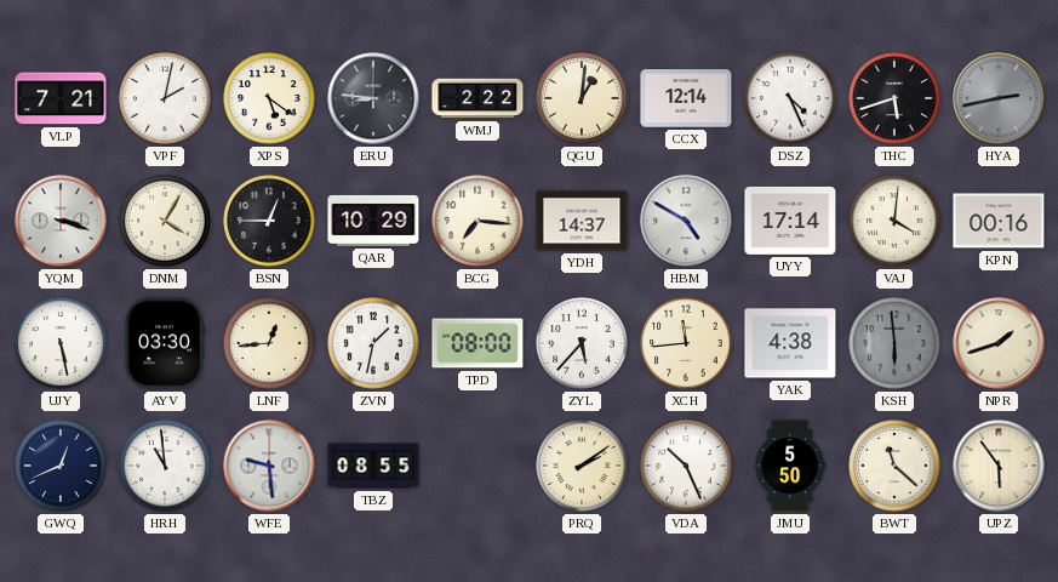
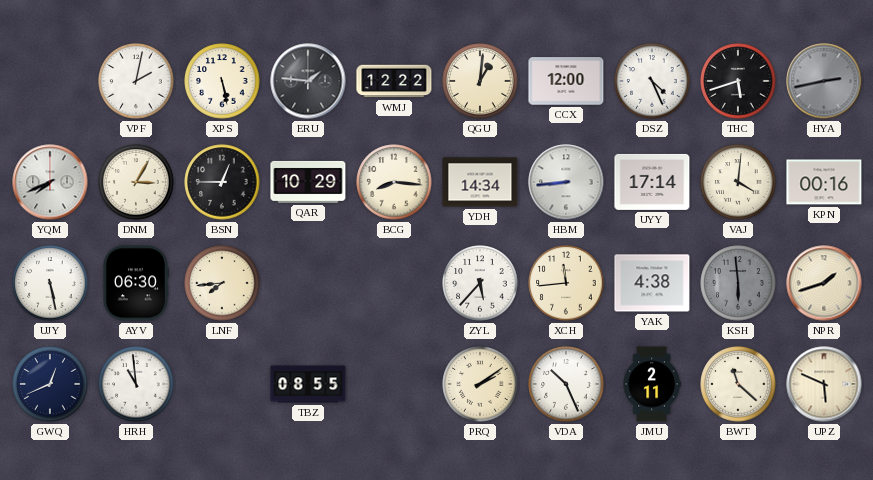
VLP: 7:21 -> none
XPS: 5:21 -> 5:28
ERU: 8:46 -> 1:46
WMJ: 2:22 -> 12:22
CCX: 12:14 -> 12:00
YQM: 3:18 -> 7:41
DNM: 4:05 -> 3:05
BCG: 7:16 -> 8:16
YDH: 14:37 -> 14:34
HBM: 4:50 -> 8:44
AYV: 03:30 -> 06:30
LNF: 12:44 -> 7:44
ZVN: 1:32 -> none
TPD: 08:00 -> none
WFE: 9:29 -> none
JMU: 5:50 -> 2:11
UPZ: 5:54 -> 5:49
